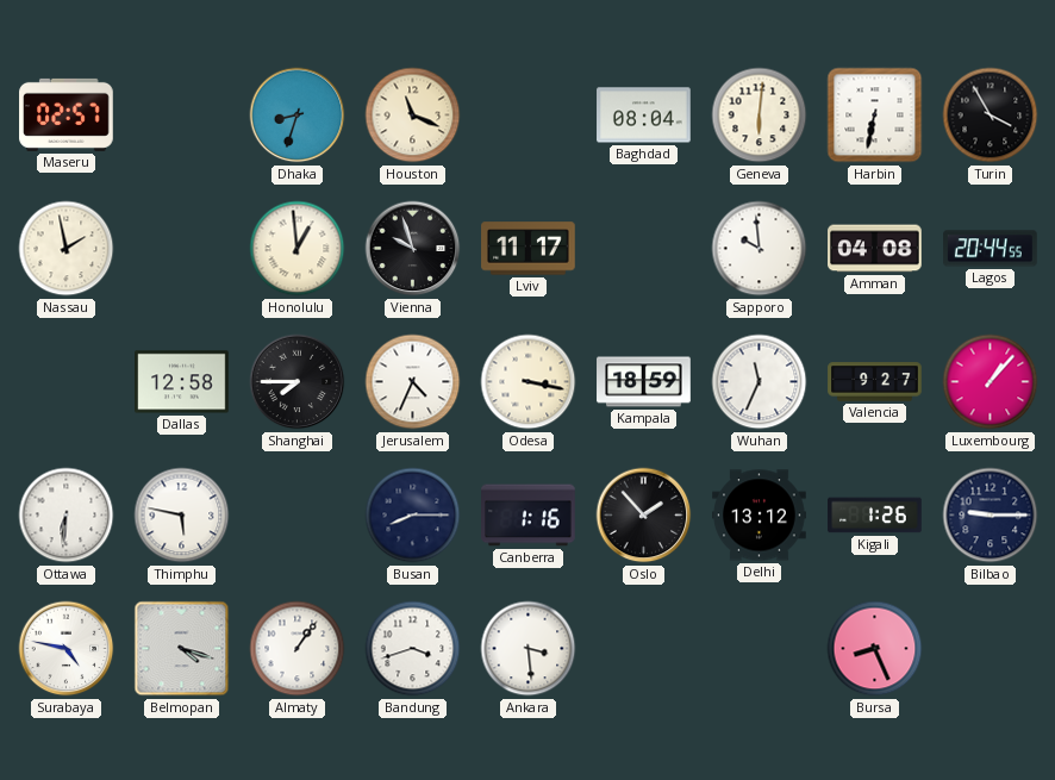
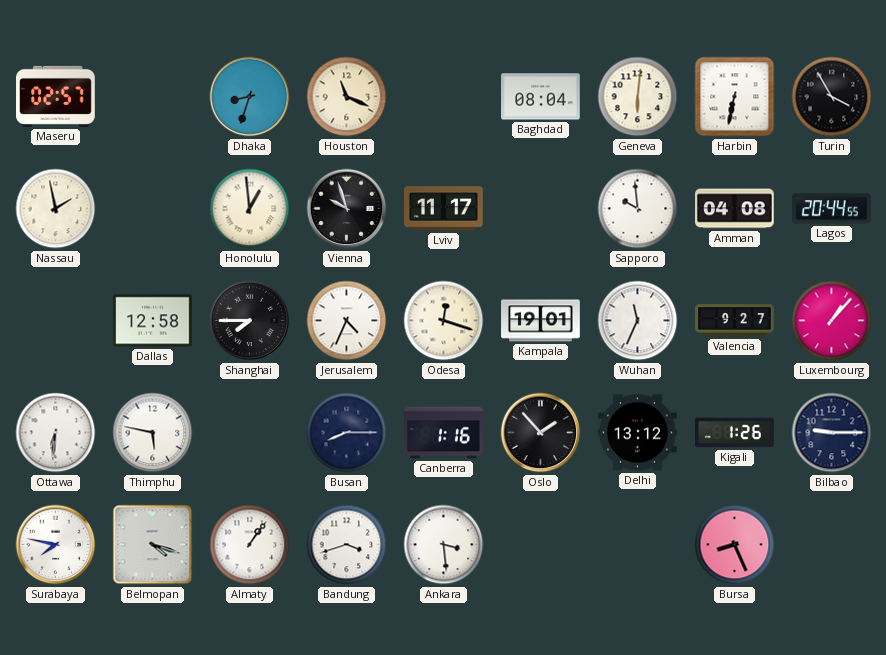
Odesa: 3:17 -> 12:18
Kampala: 18:59 -> 19:01
Surabaya: 4:47 -> 7:47
